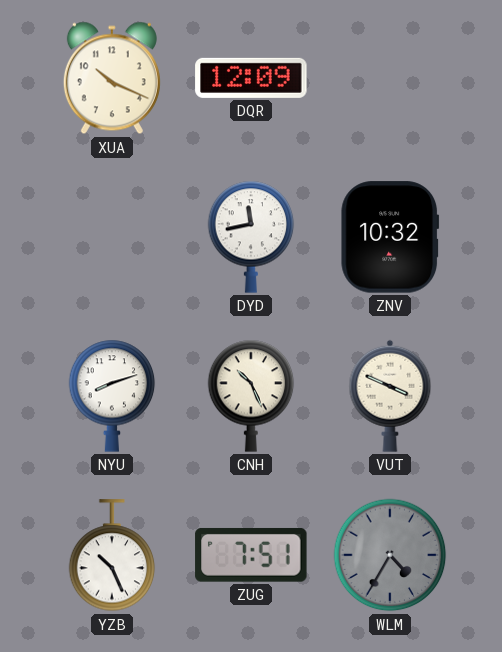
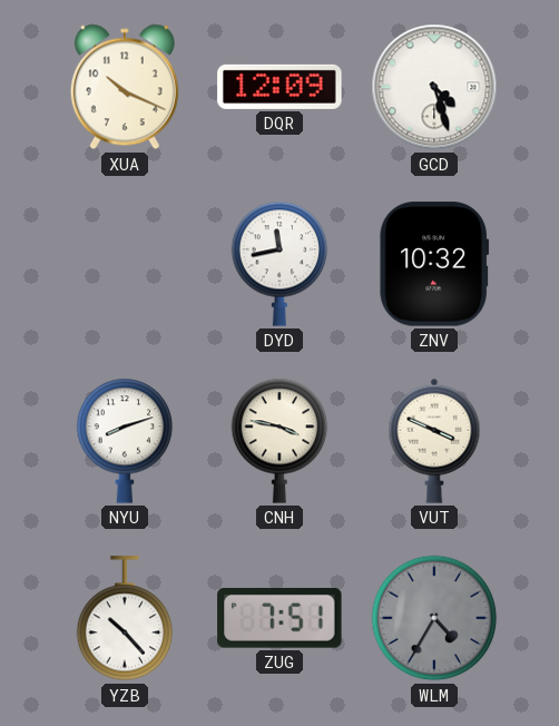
GCD: none -> 4:27
CNH: 10:26 -> 3:47
YZB: 10:26 -> 10:23
